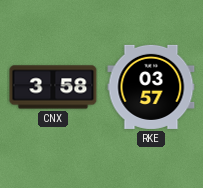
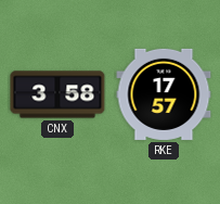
RKE: 03:57 -> 17:57
